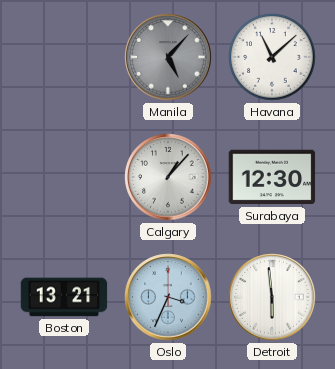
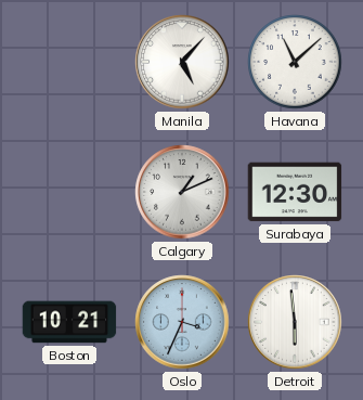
Manila dial: grey -> white
Calgary: 1:07 -> 1:11
Boston: 13:21 -> 10:21
